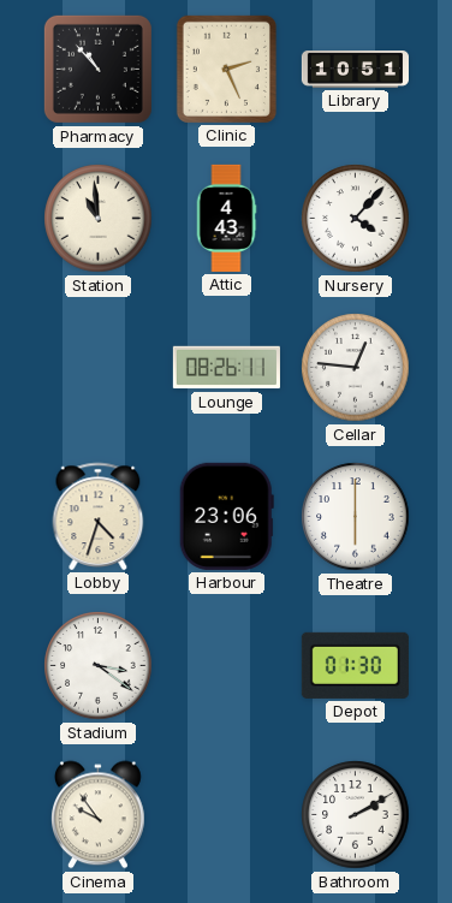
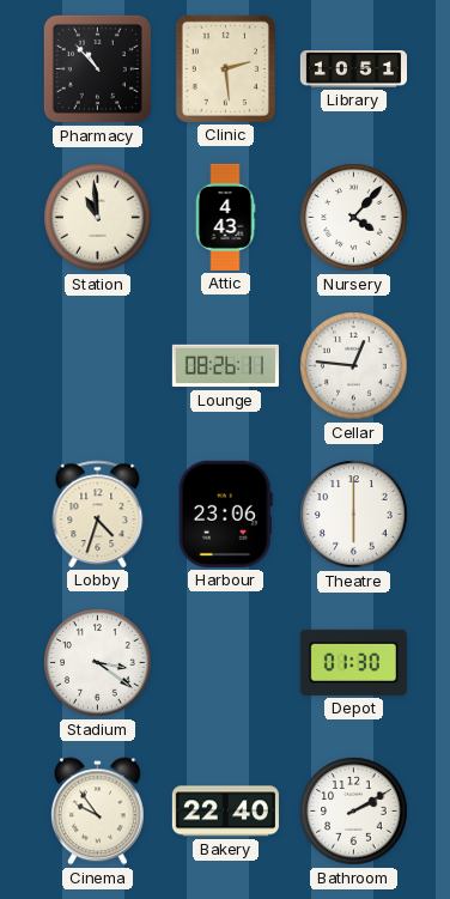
Clinic: 2:26 -> 2:29
Bakery: none -> 22:40
